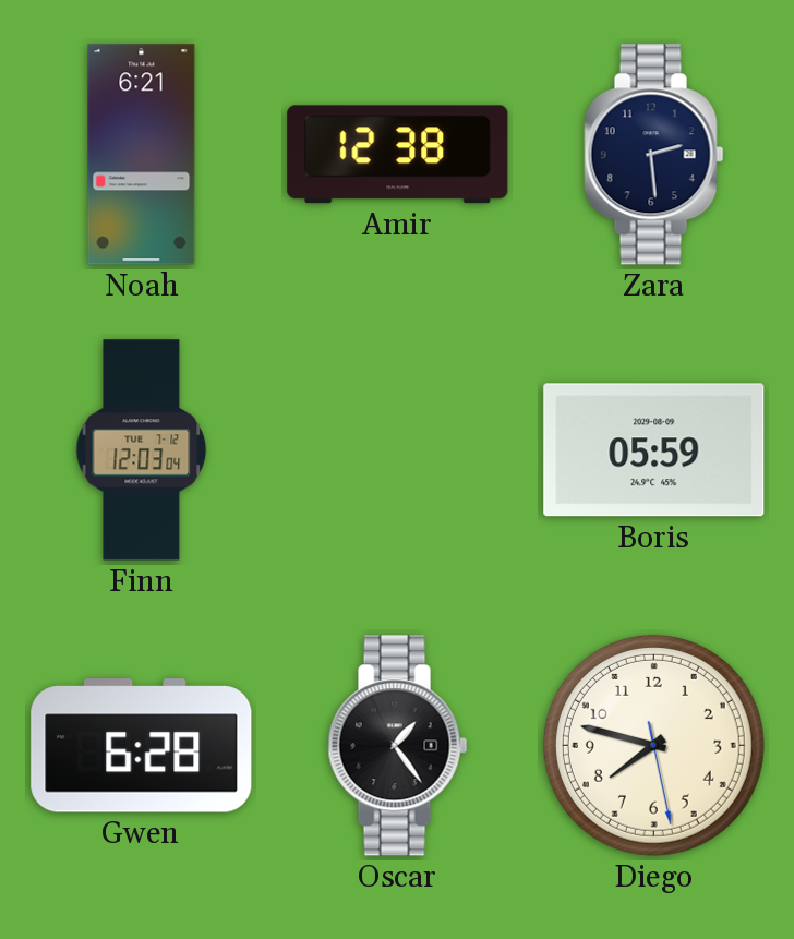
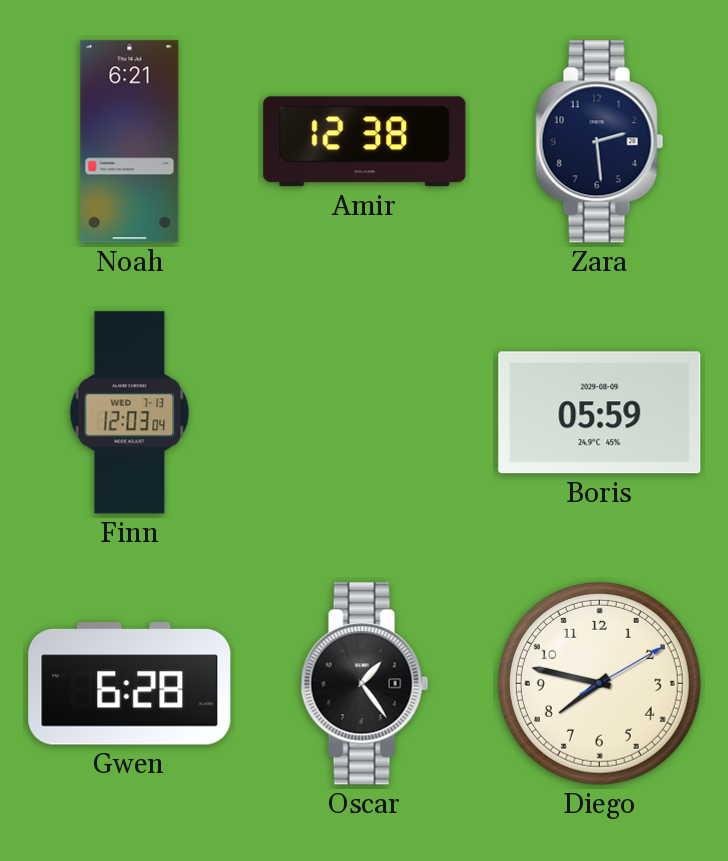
Finn date: TUE 7-12 -> WED 7-13
Diego: 7:47:28 -> 7:47:10
